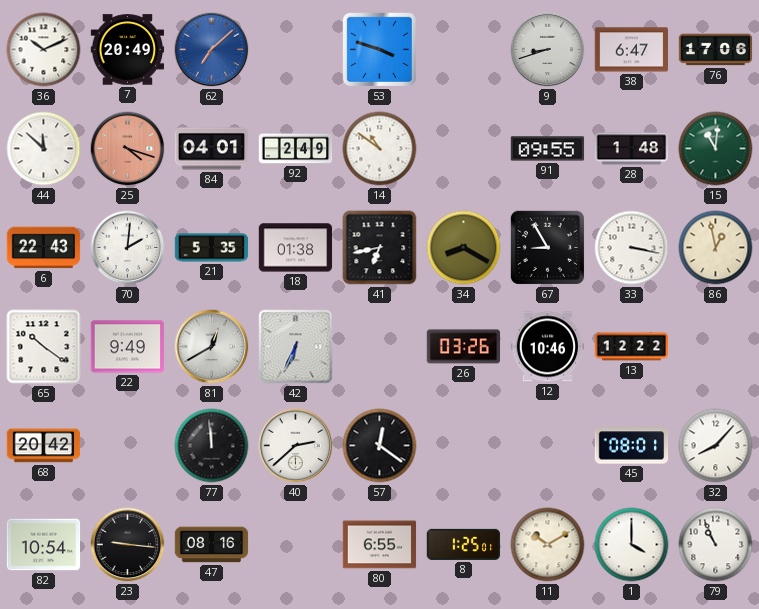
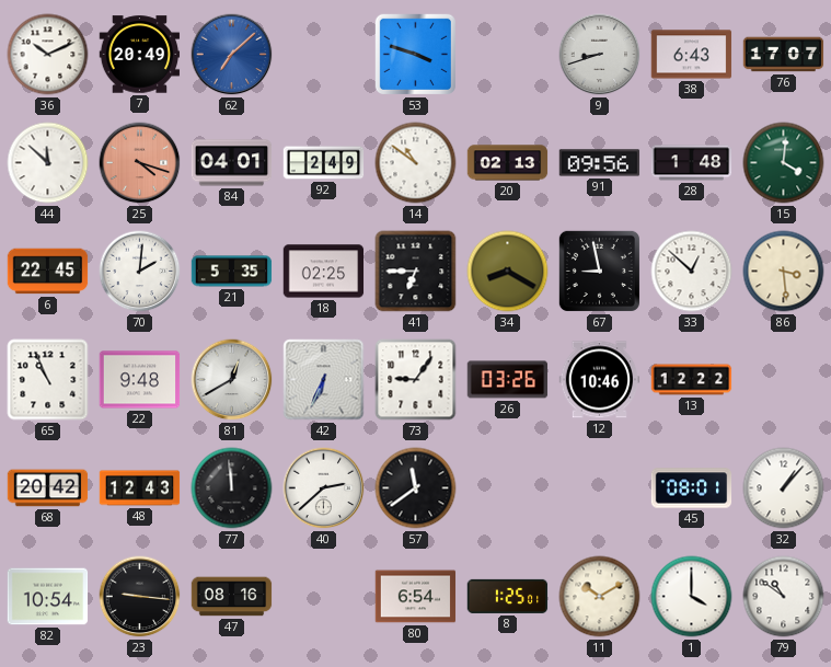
38: 6:47 -> 6:43
76: 17:06 -> 17:07
20: none -> 02:13
91: 09:55 -> 09:56
15: 11:01 -> 4:01
6: 22:43 -> 22:45
18: 01:38 -> 02:25
41: 6:43 -> 6:45
67: 8:55 -> 8:58
33: 3:17 -> 12:52
86: 12:58 -> 3:29
65: 10:21 -> 10:56
22: 9:49 -> 9:48
73: none -> 9:06
48: none -> 12:43
57: 12:21 -> 11:39
32: 8:07 -> 1:07
80: 6:55 -> 6:54
79: 10:56 -> 10:51
